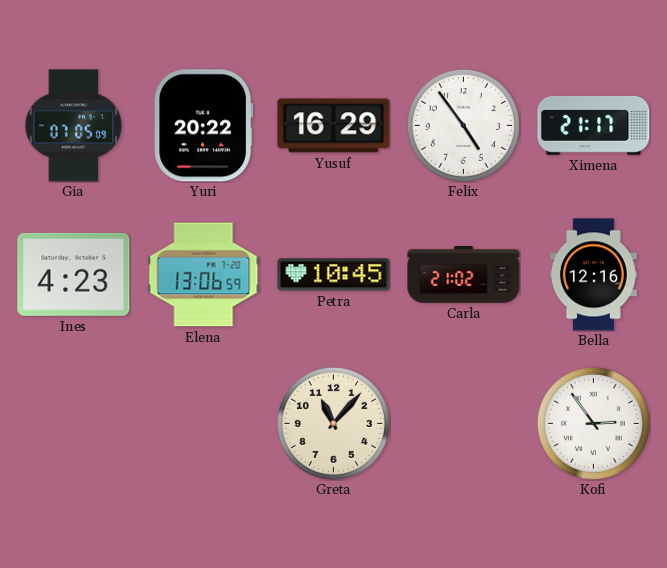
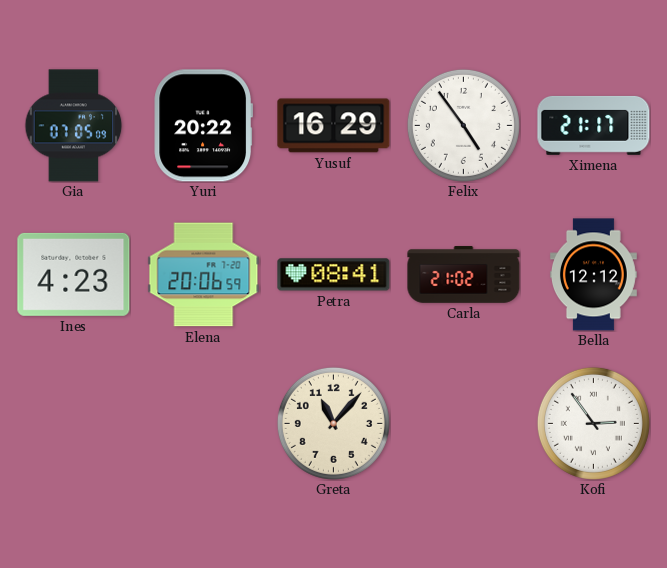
Elena: 13:06 -> 20:06
Petra: 10:45 -> 08:41
Bella: 12:16 -> 12:12
